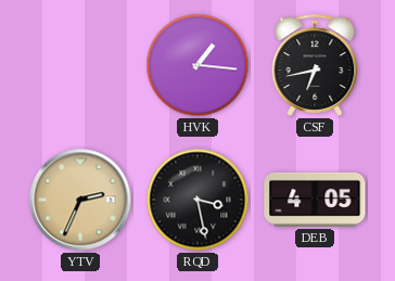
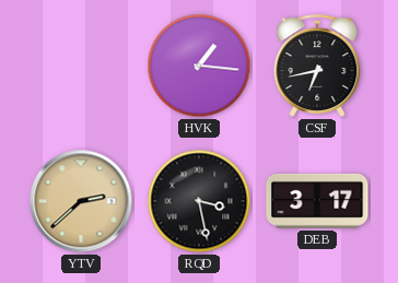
YTV: 2:34 -> 2:38
DEB: 4:05 -> 3:17
